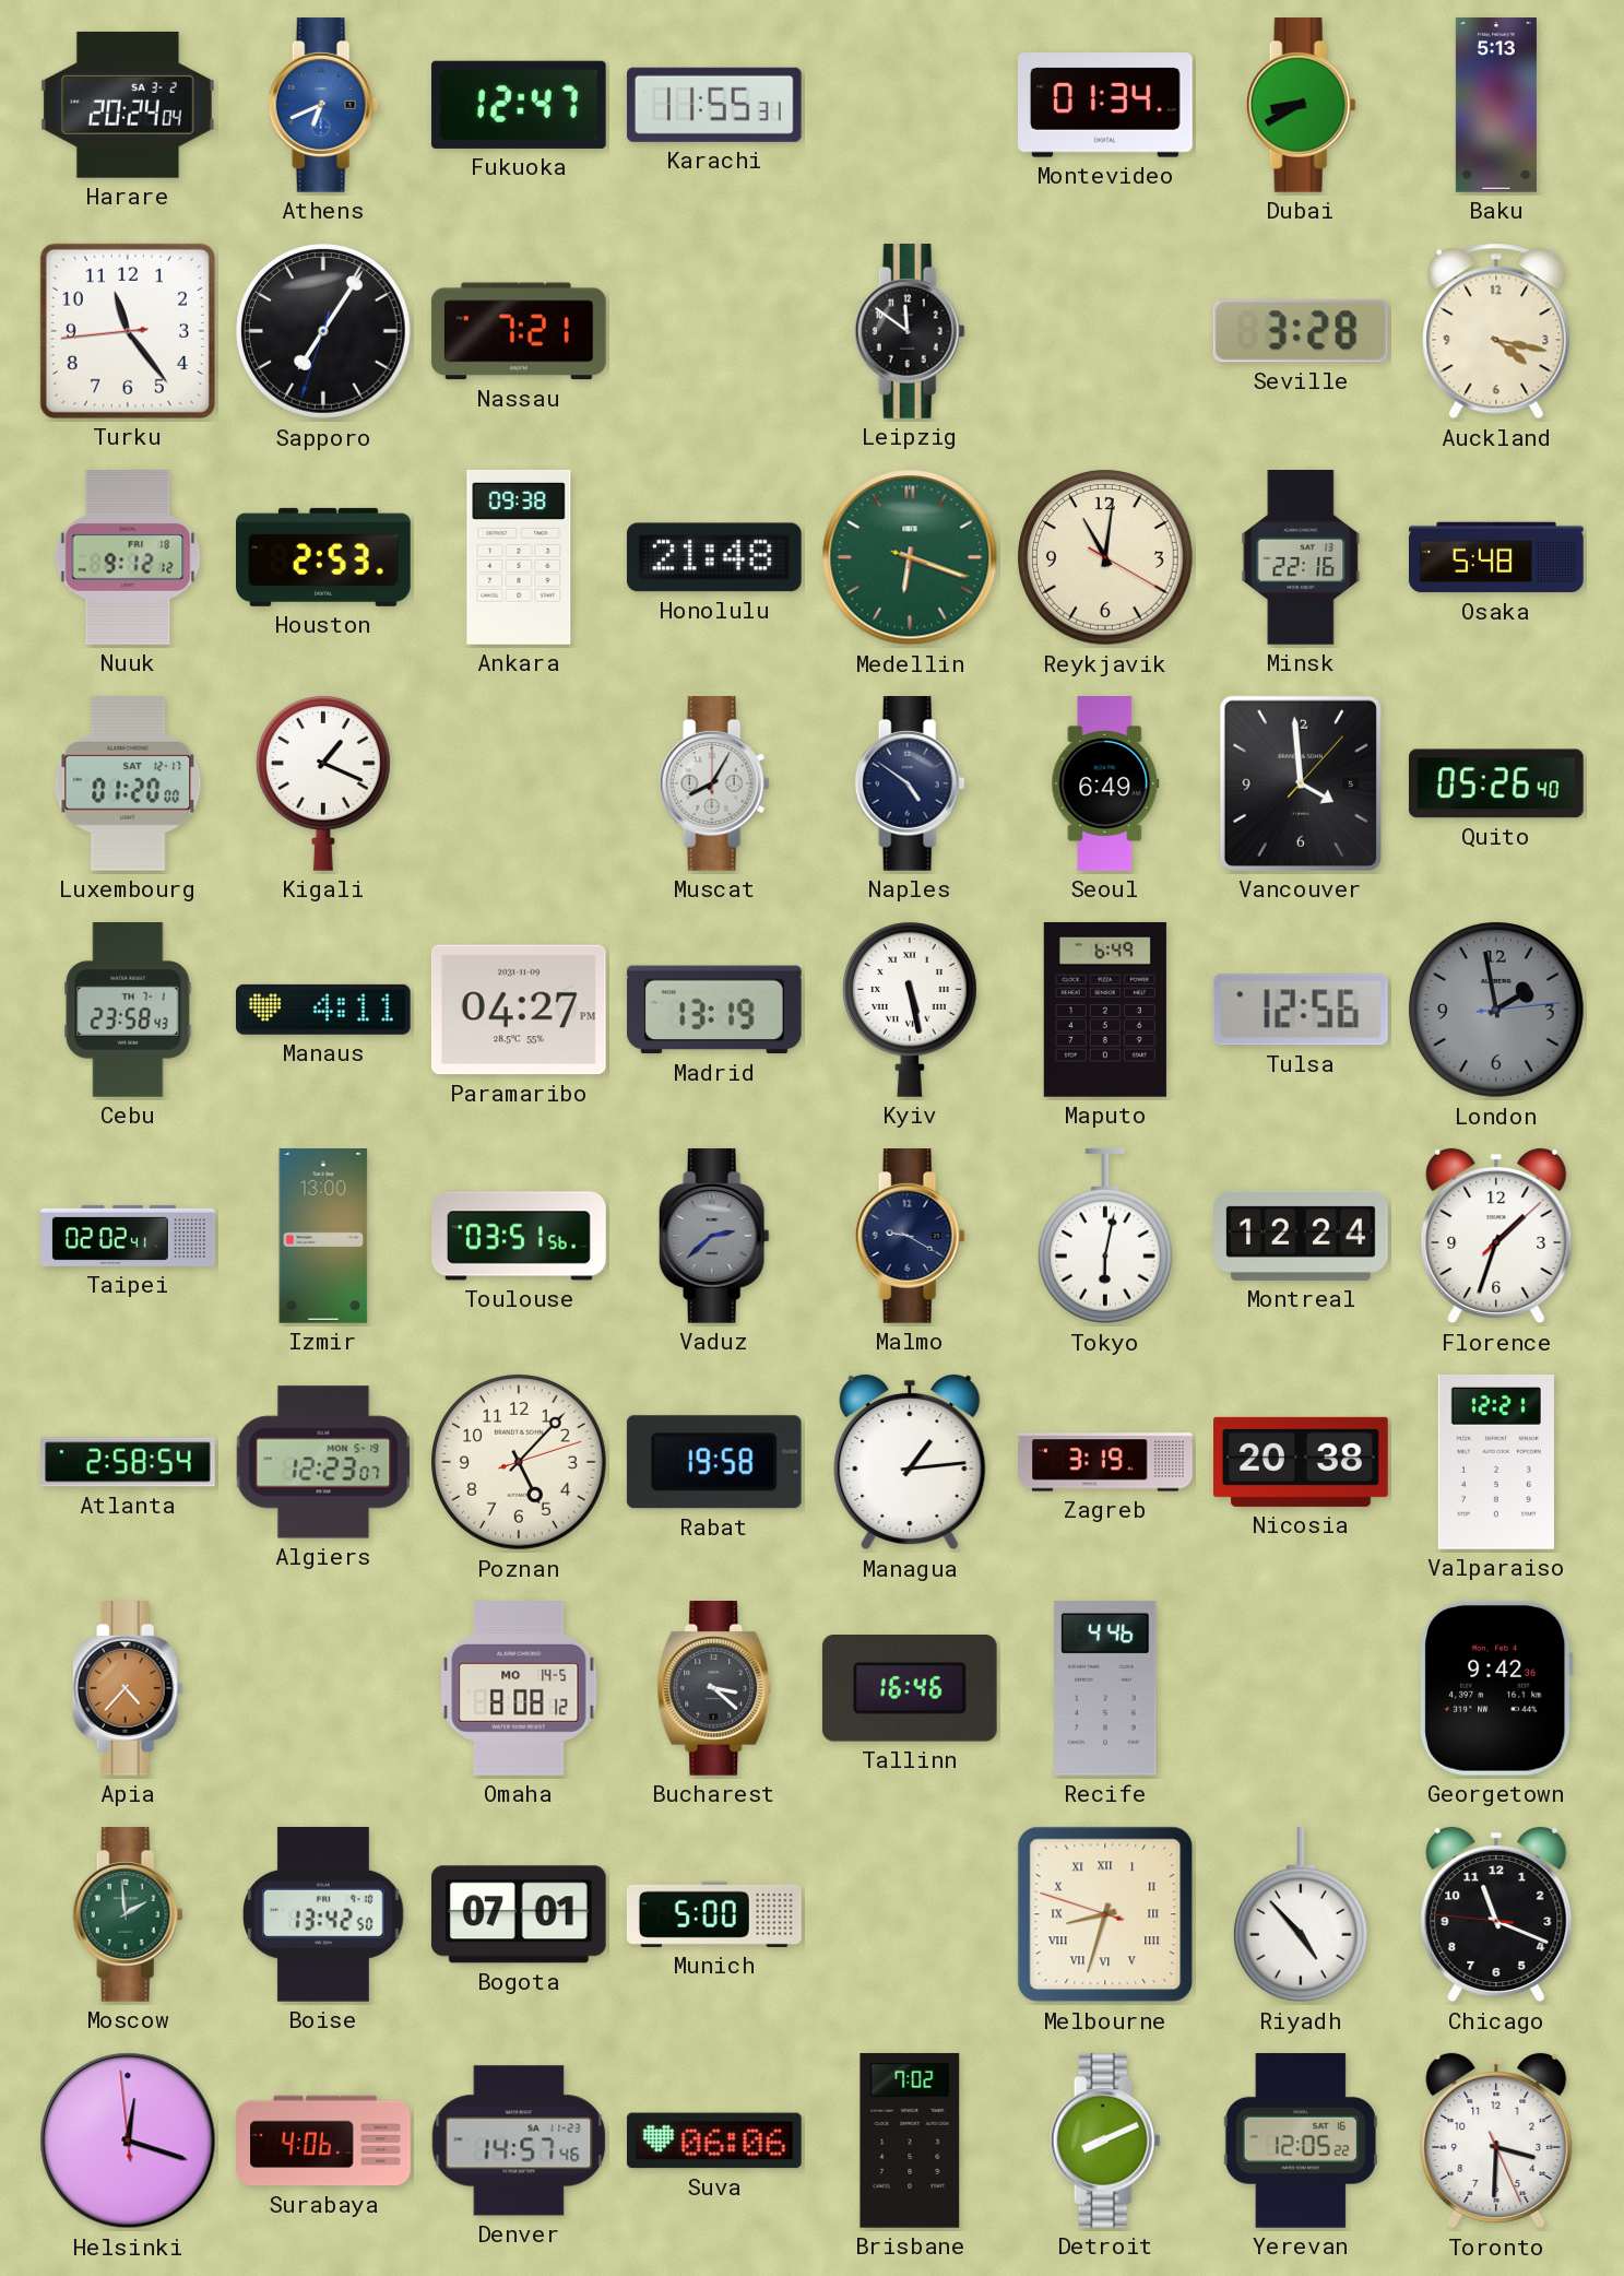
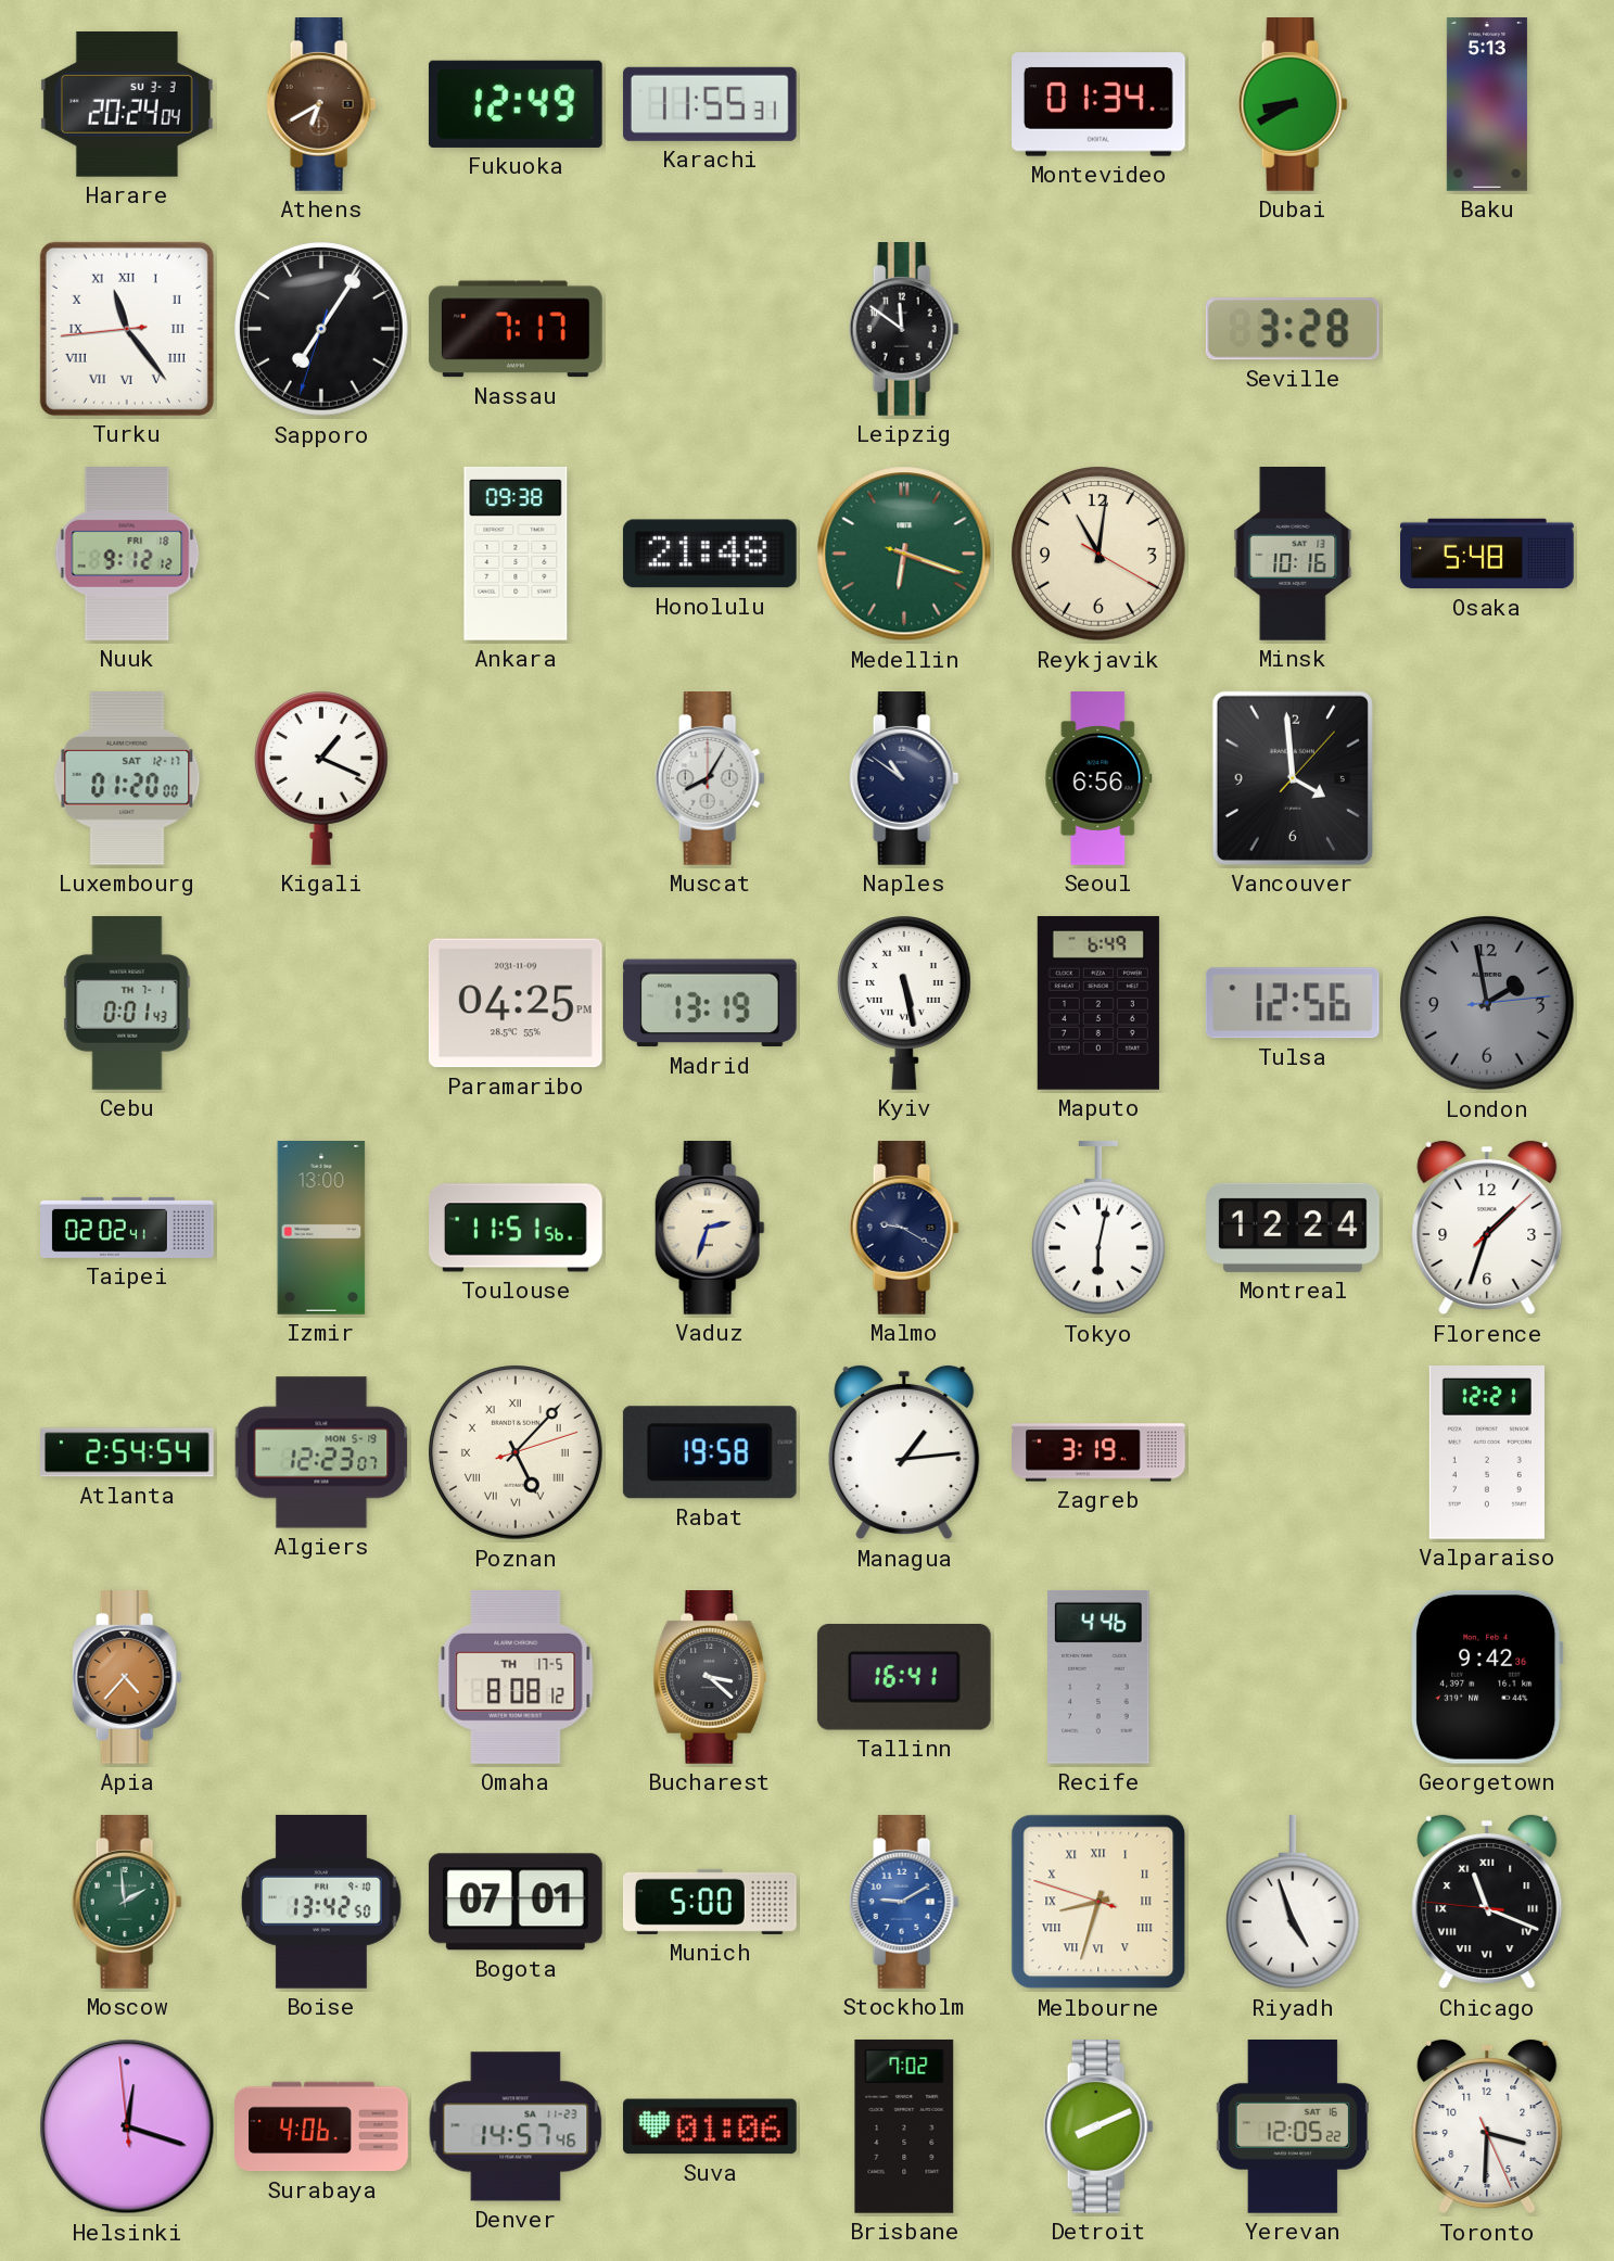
Harare date: SA 3-2 -> SU 3-3
Athens: 6:41 -> 6:40
Athens dial: blue -> brown
Fukuoka: 12:47 -> 12:49
Turku numerals: Arabic -> Roman
Nassau: 7:21 -> 7:17
Auckland: 4:17 -> none
Houston: 2:53 -> none
Minsk: 22:16 -> 10:16
Naples: 4:51 -> 10:51
Seoul: 6:49 -> 6:56
Quito: 05:26 -> none
Cebu: 23:58 -> 0:01
Manaus: 4:11 -> none
Paramaribo: 04:27 -> 04:25
Toulouse: 03:51 -> 11:51
Vaduz: 2:38 -> 2:33
Vaduz dial: grey -> cream
Atlanta: 2:58 -> 2:54
Poznan numerals: Arabic -> Roman
Nicosia: 20:38 -> none
Omaha date: MO 14-5 -> TH 17-5
Tallinn: 16:46 -> 16:41
Stockholm: none -> 9:10
Riyadh: 4:53 -> 4:57
Chicago numerals: Arabic -> Roman
Suva: 06:06 -> 01:06
